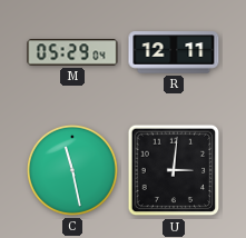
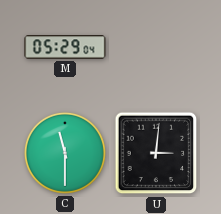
R: 12:11 -> none
C: 11:28 -> 11:30
